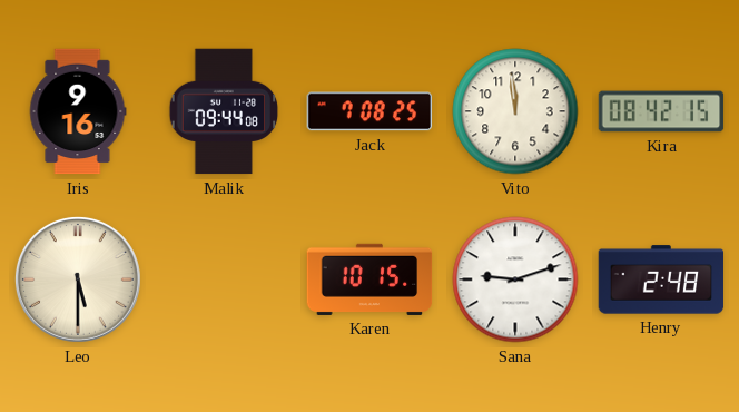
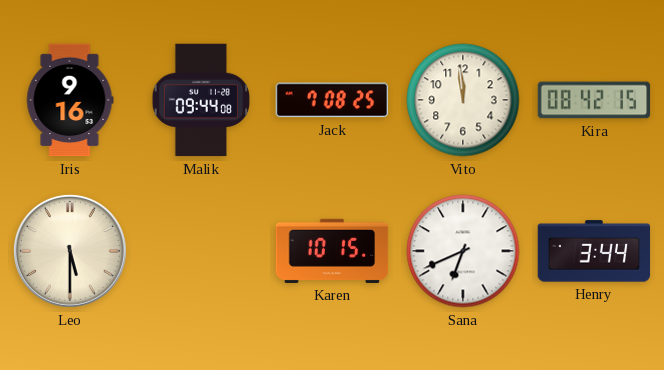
Sana: 9:12 -> 6:41
Henry: 2:48 -> 3:44
